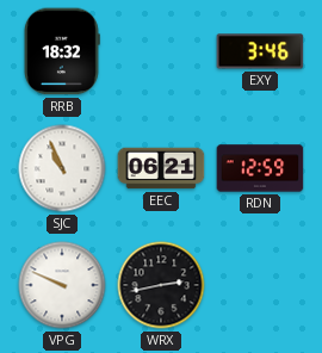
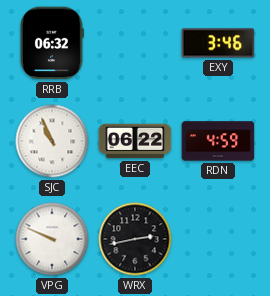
RRB: 18:32 -> 06:32
EEC: 06:21 -> 06:22
RDN: 12:59 -> 4:59
